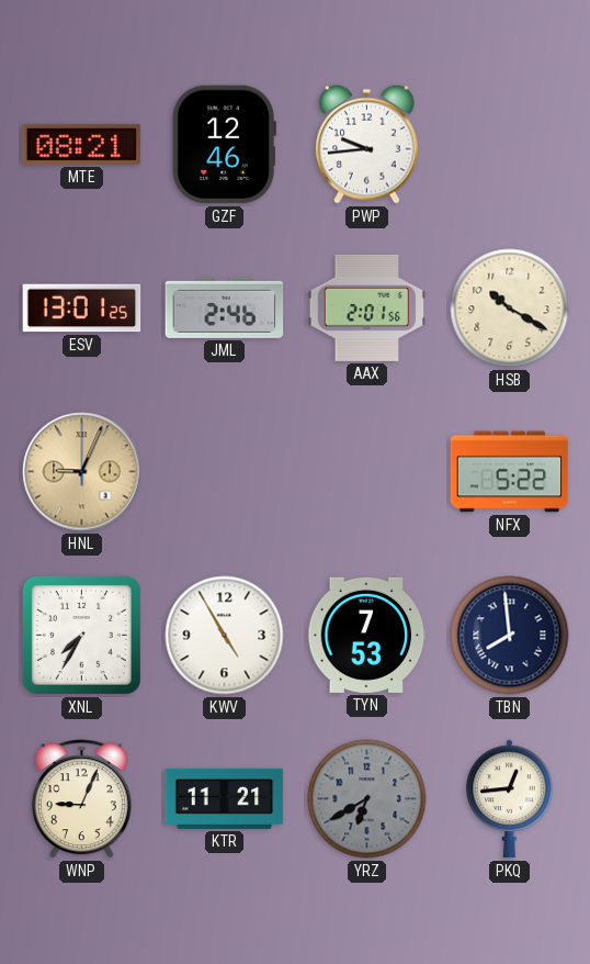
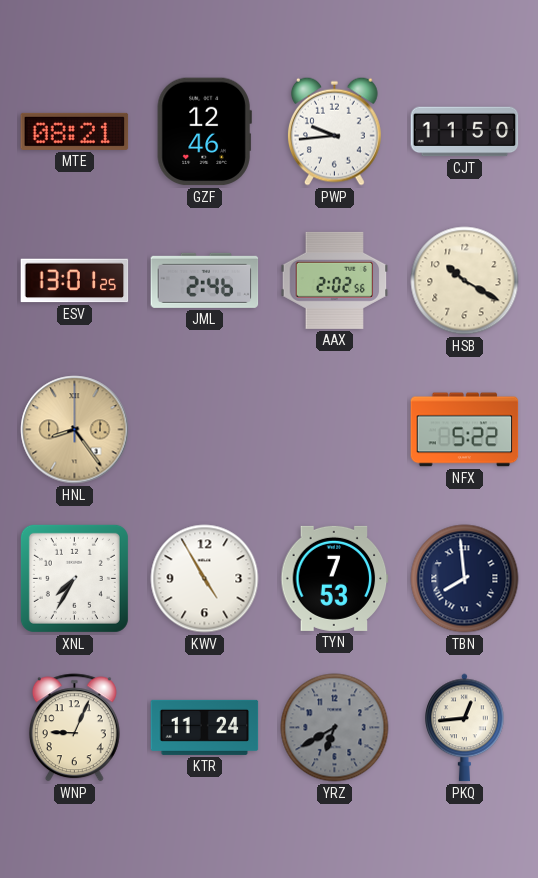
CJT: none -> 11:50
AAX: 2:01 -> 2:02
HNL: 9:04 -> 8:24
KTR: 11:21 -> 11:24
